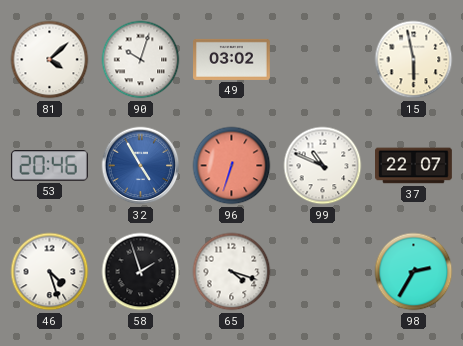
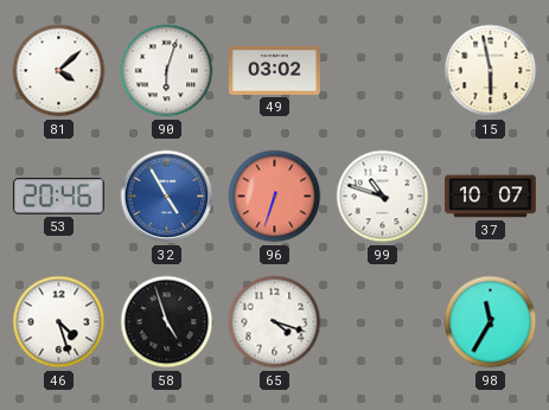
90: 10:03 -> 6:03
99: 10:49 -> 10:48
37: 22:07 -> 10:07
58: 1:57 -> 4:57
98: 2:35 -> 11:35
